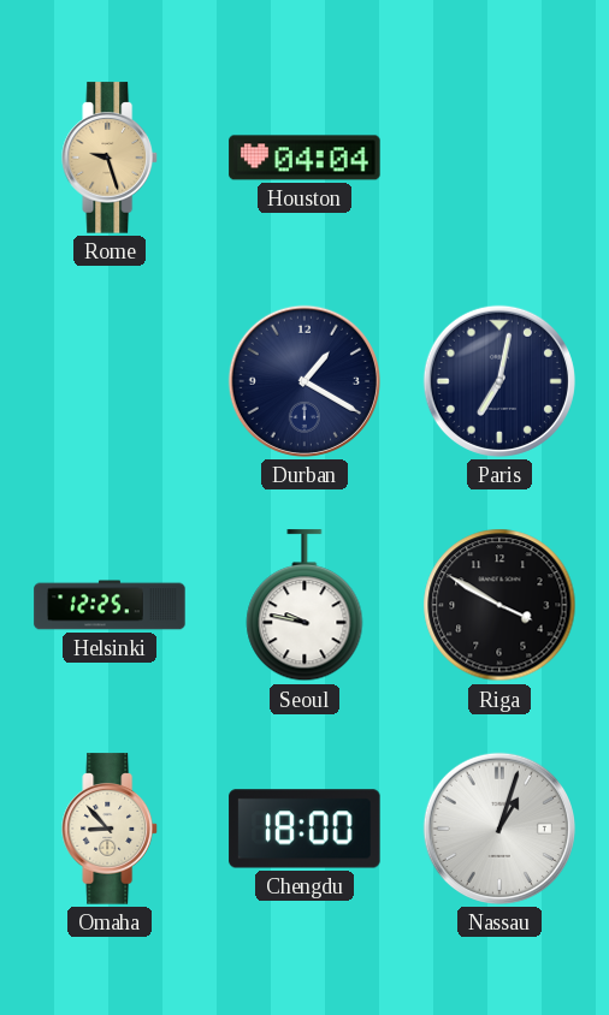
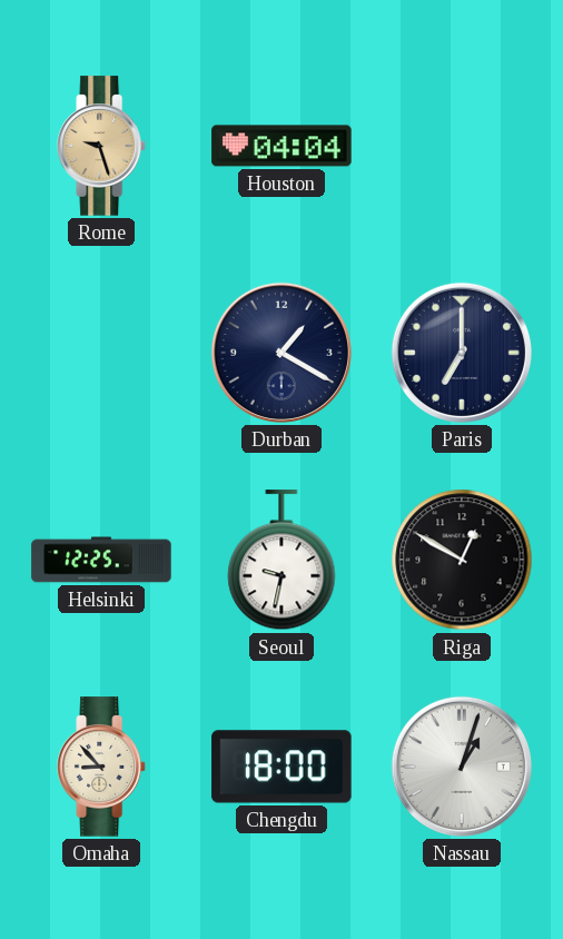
Paris: 7:02 -> 7:00
Seoul: 9:47 -> 9:32
Riga: 3:50 -> 12:50
